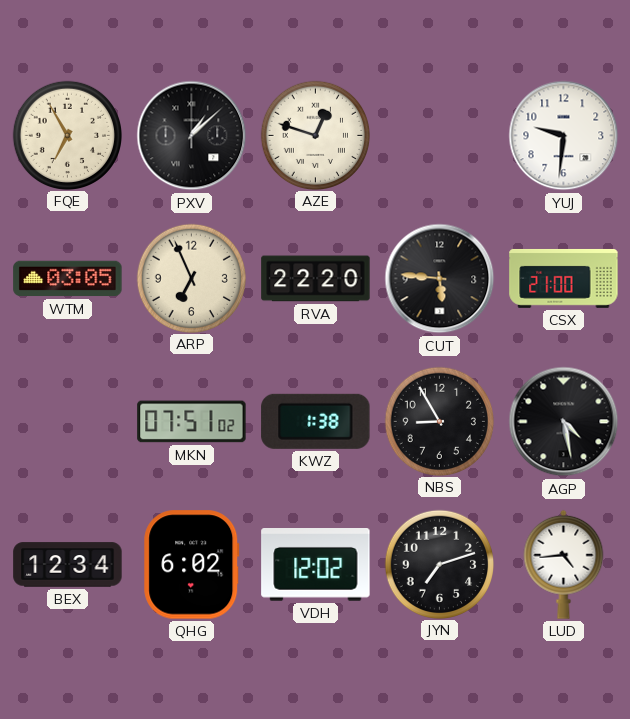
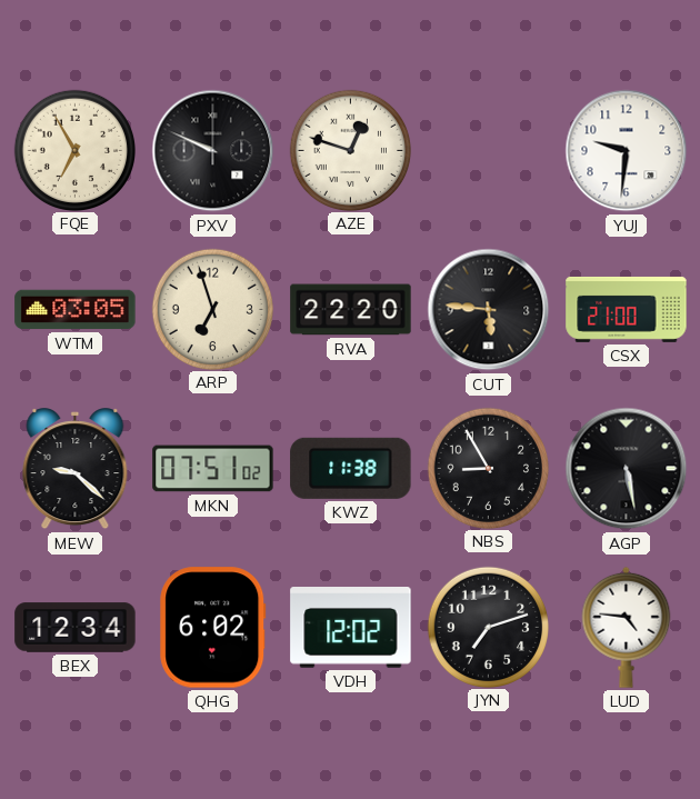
PXV: 1:08 -> 9:49
ARP: 6:56 -> 6:57
MEW: none -> 9:22
KWZ: 1:38 -> 11:38
AGP: 4:28 -> 5:28
LUD: 4:44 -> 4:46
